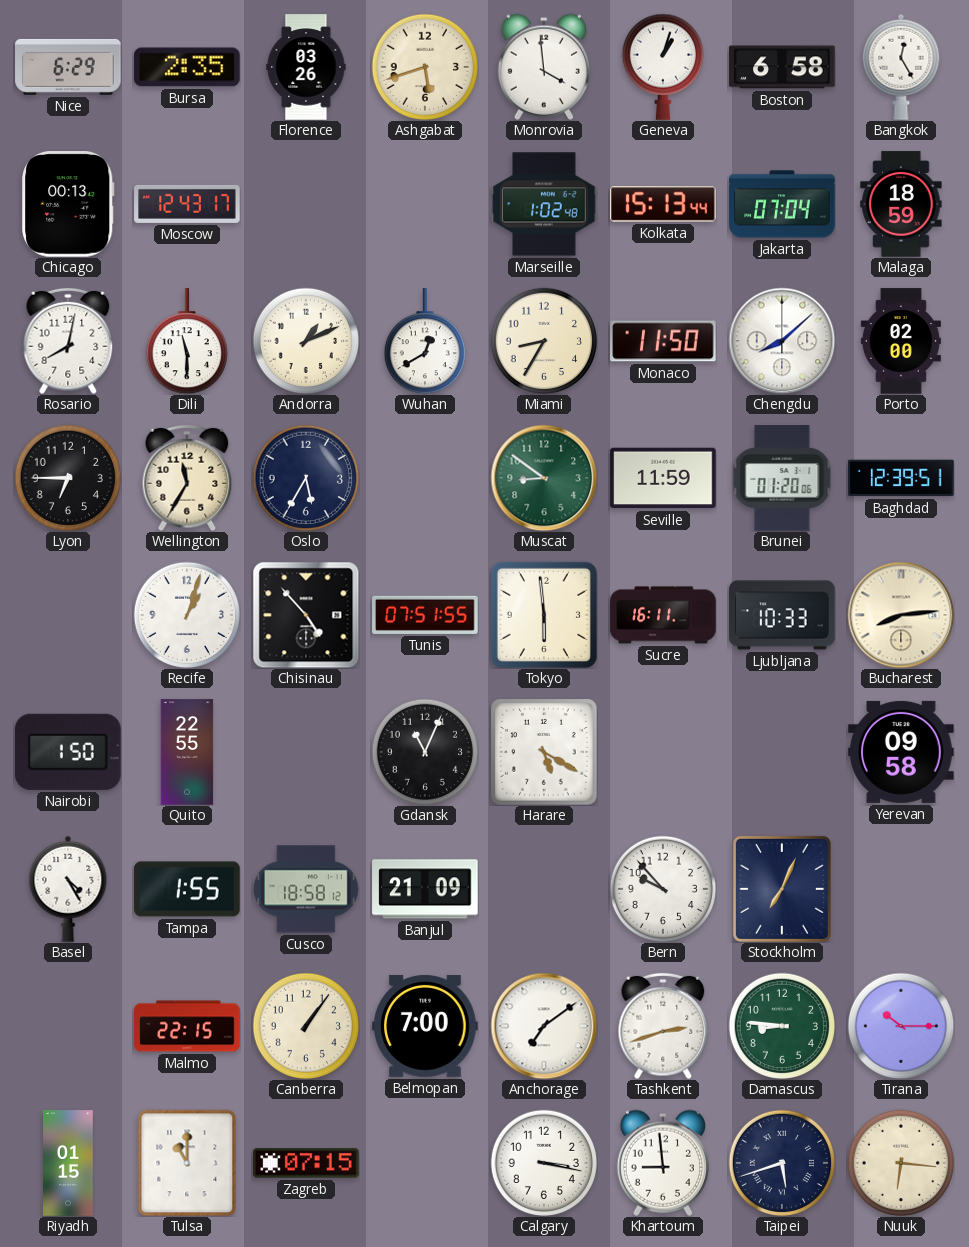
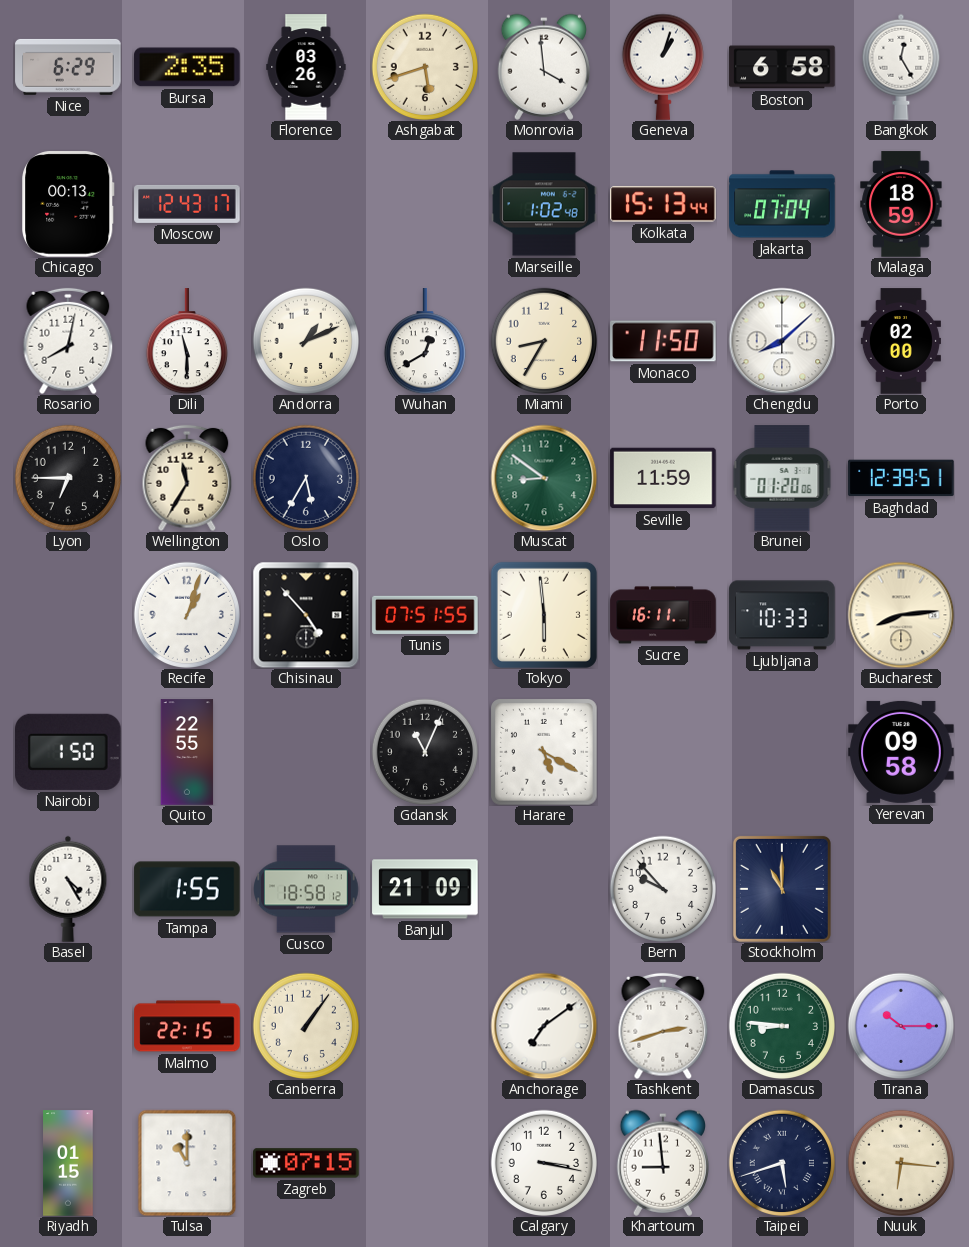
Stockholm: 7:04 -> 11:00
Belmopan: 7:00 -> none
